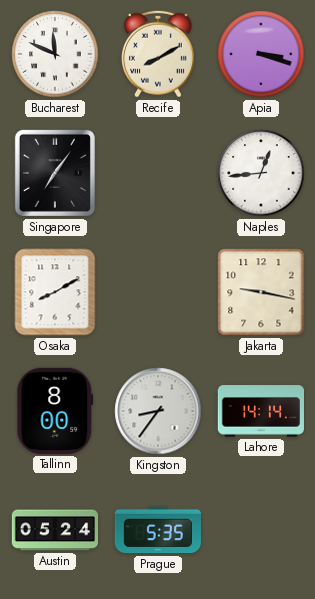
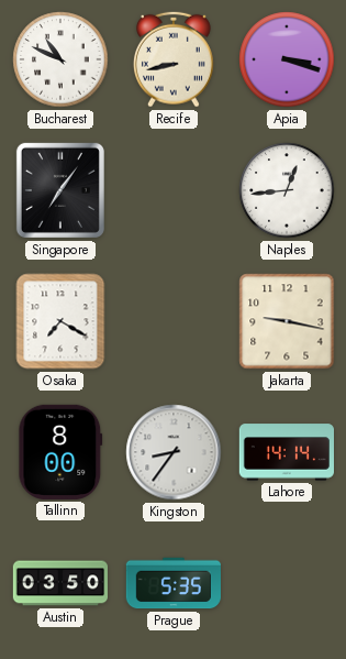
Bucharest: 11:49 -> 10:49
Recife: 8:10 -> 8:43
Osaka: 8:10 -> 7:20
Austin: 05:24 -> 03:50
